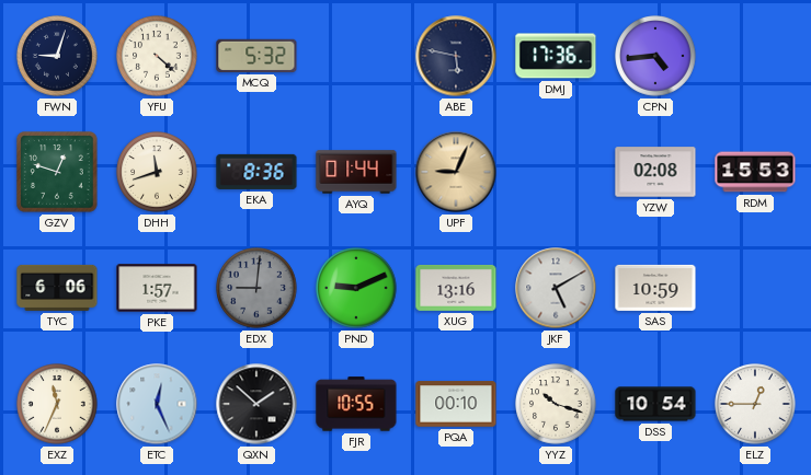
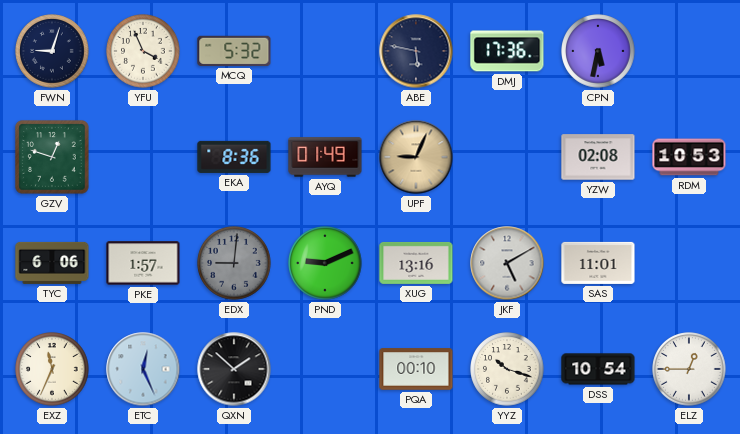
YFU: 4:22 -> 3:56
CPN: 4:44 -> 5:32
DHH: 11:42 -> none
AYQ: 01:44 -> 01:49
RDM: 15:53 -> 10:53
SAS: 10:59 -> 11:01
FJR: 10:55 -> none
